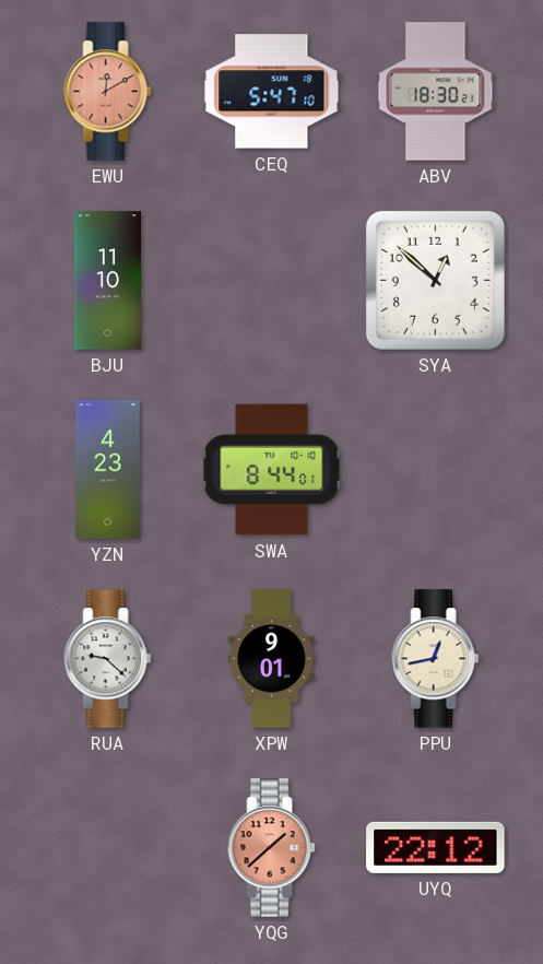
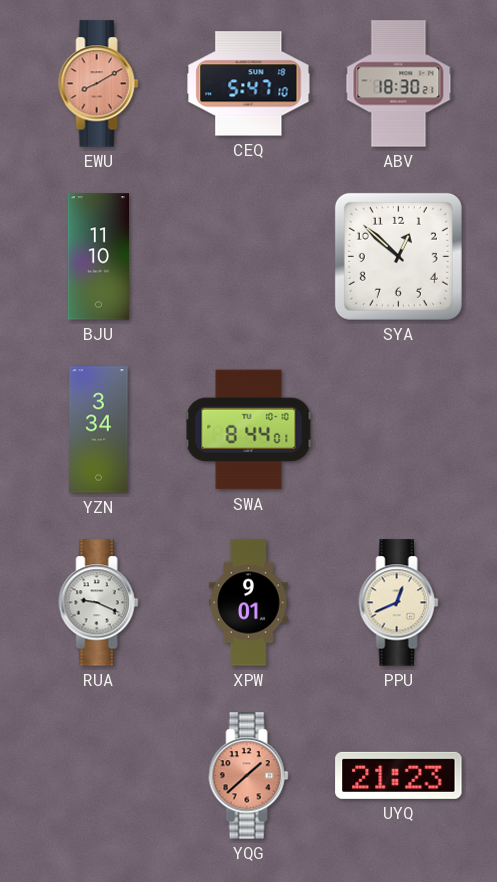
EWU: 12:10 -> 8:10
YZN: 4:23 -> 3:34
RUA: 9:22 -> 9:19
PPU: 12:43 -> 12:41
UYQ: 22:12 -> 21:23
